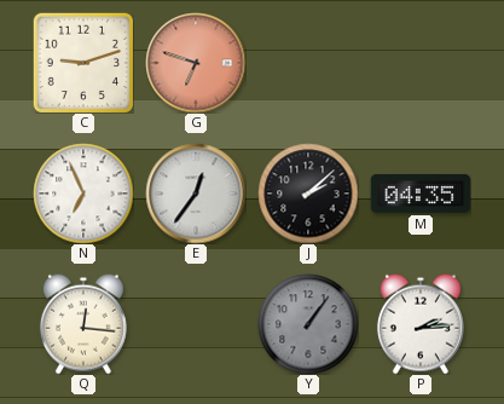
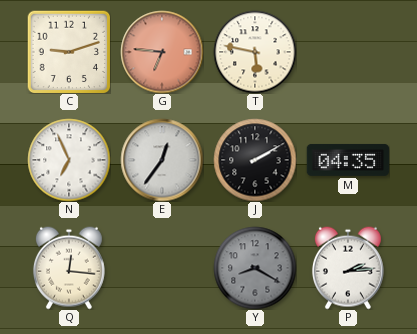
G: 6:48 -> 6:46
T: none -> 5:47
J: 2:08 -> 2:10
Y: 1:06 -> 8:20
